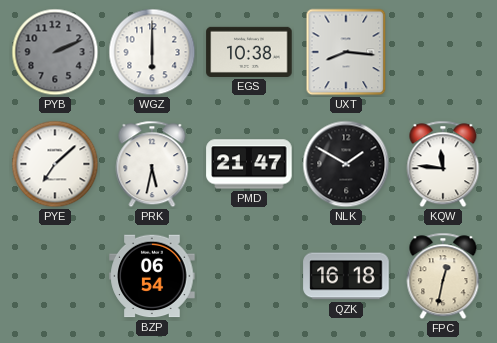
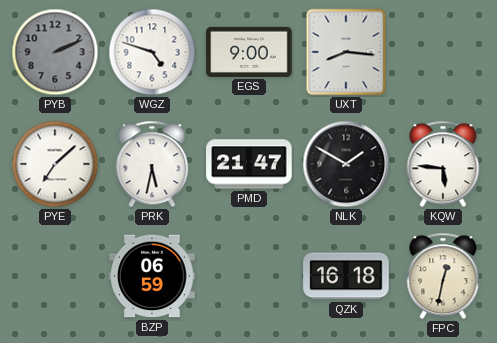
WGZ: 6:00 -> 4:48
EGS: 10:38 -> 9:00
KQW: 11:46 -> 5:46
BZP: 06:54 -> 06:59
